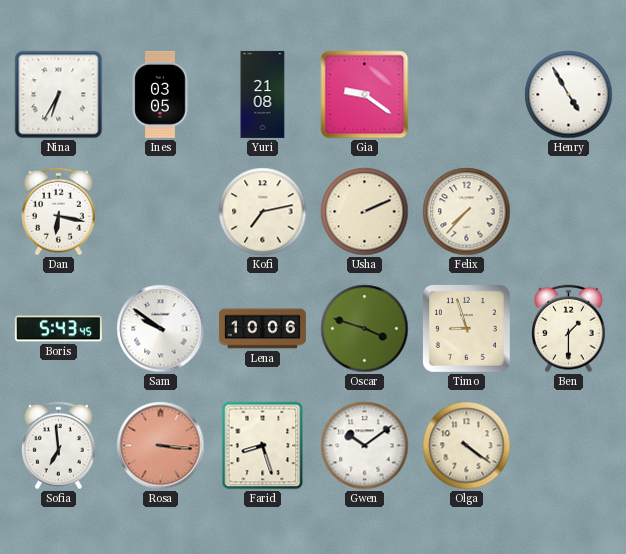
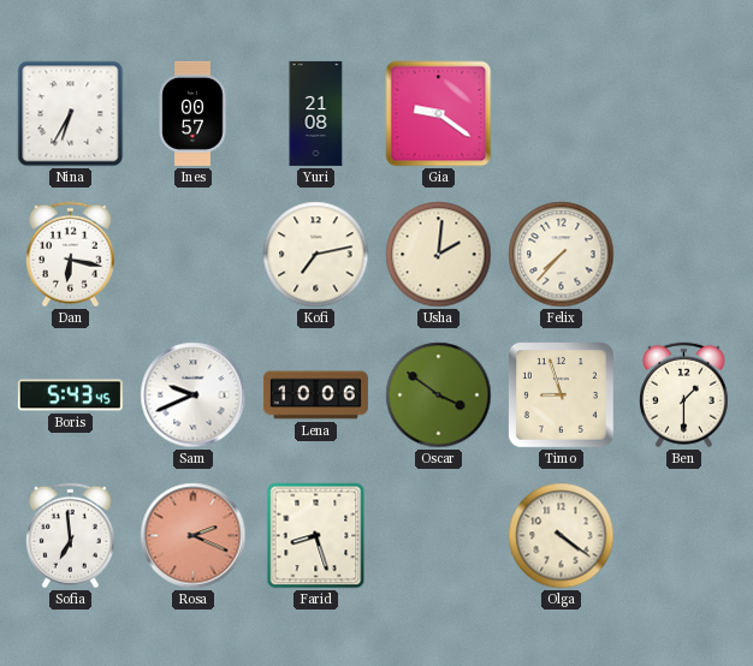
Ines: 03:05 -> 00:57
Henry: 4:55 -> none
Usha: 2:11 -> 2:01
Sam: 9:51 -> 9:41
Oscar: 3:48 -> 3:51
Rosa: 3:16 -> 2:19
Gwen: 10:09 -> none
